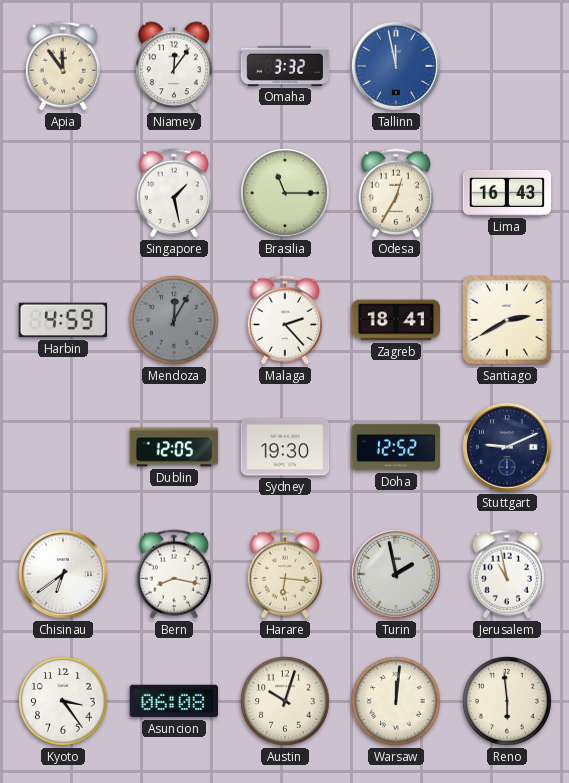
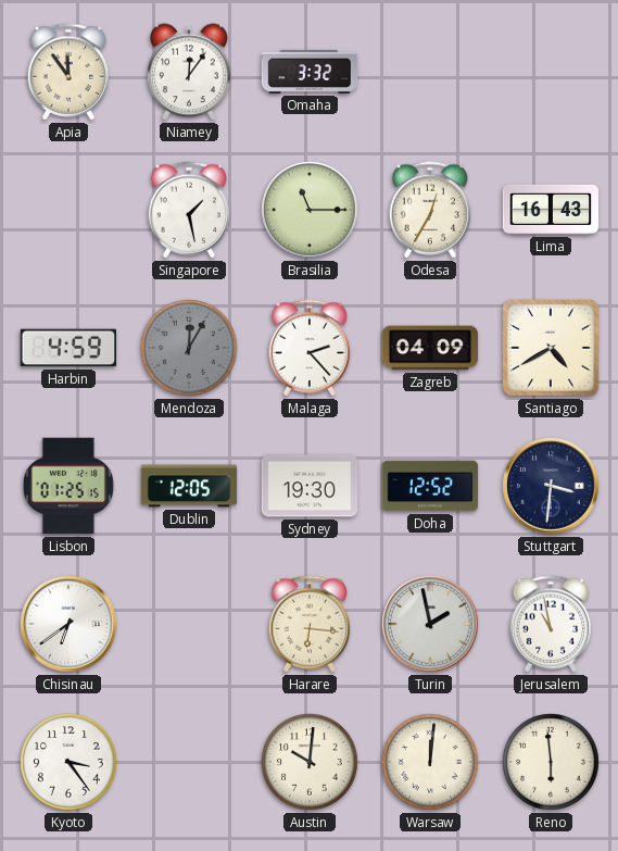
Tallinn: 11:58 -> none
Zagreb: 18:41 -> 04:09
Santiago: 2:40 -> 4:40
Lisbon: none -> 01:25
Stuttgart: 9:11 -> 3:31
Bern: 8:17 -> none
Asuncion: 06:08 -> none
Austin: 10:03 -> 10:01
